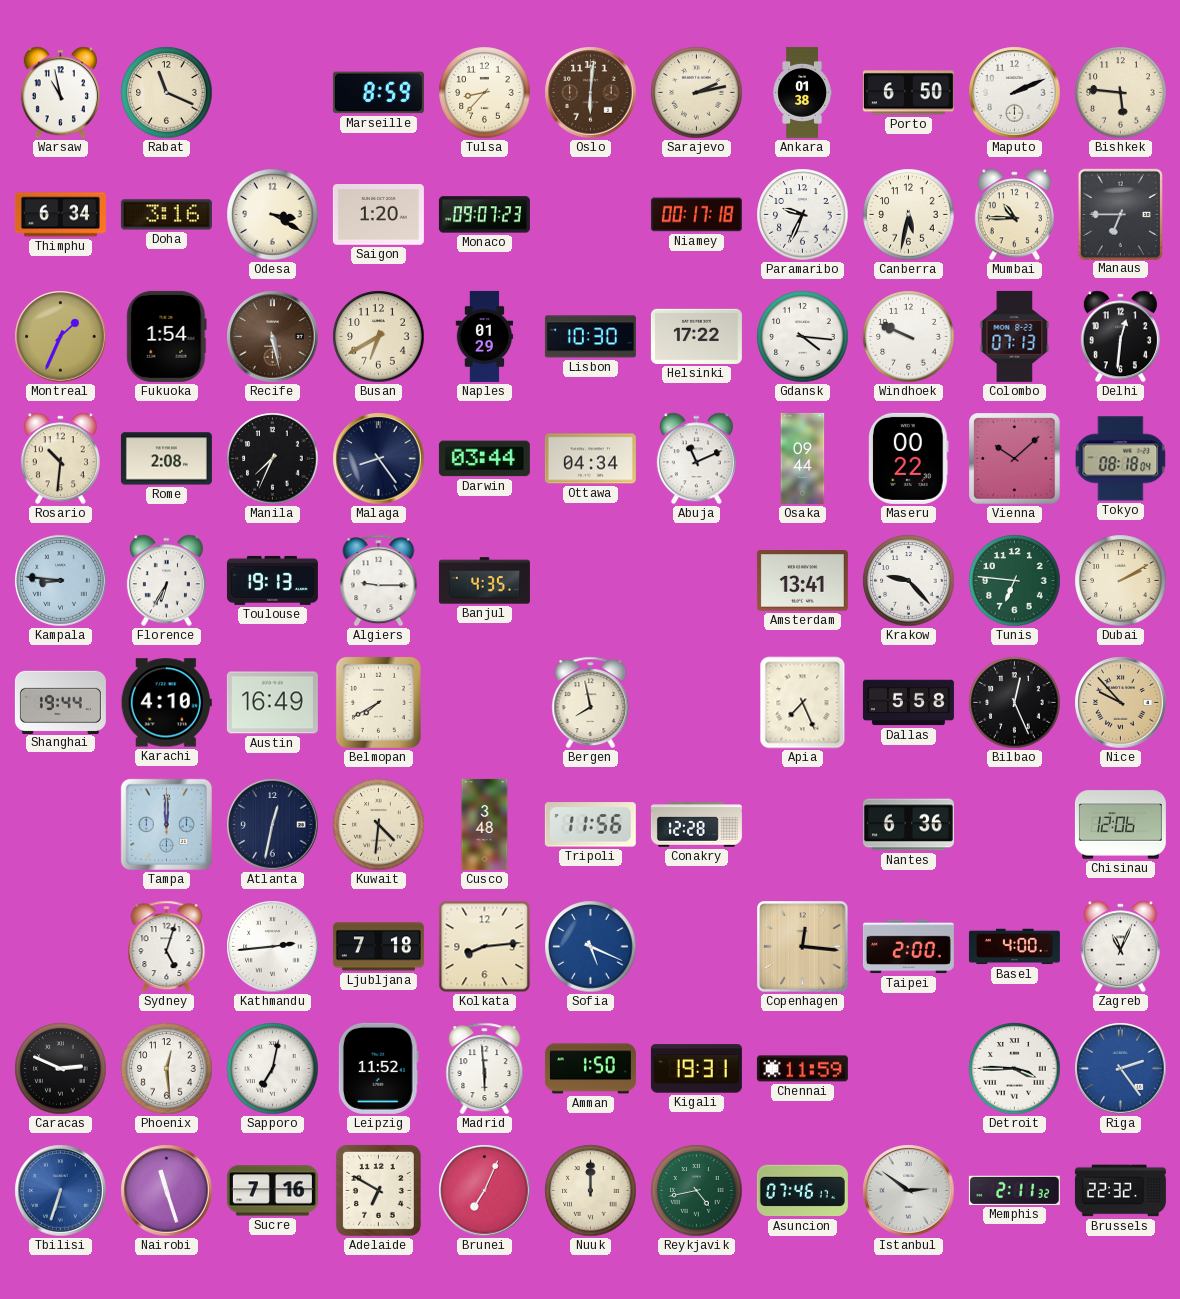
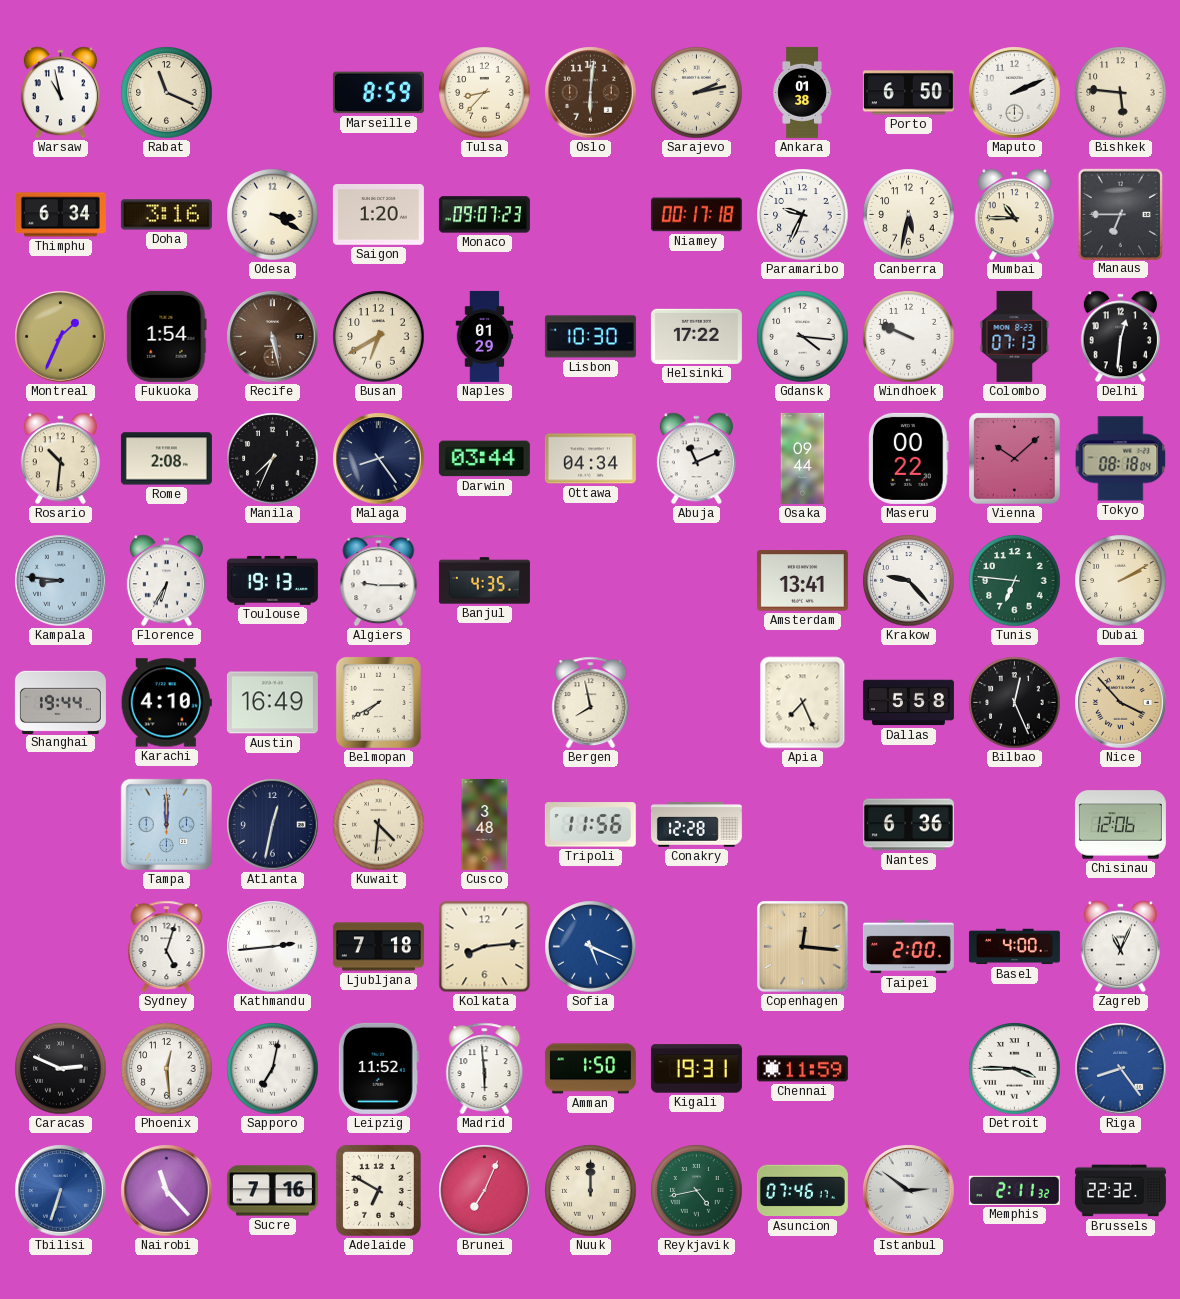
Nice: 9:53 -> 3:53
Riga: 2:24 -> 8:24
Nairobi: 11:27 -> 11:23
